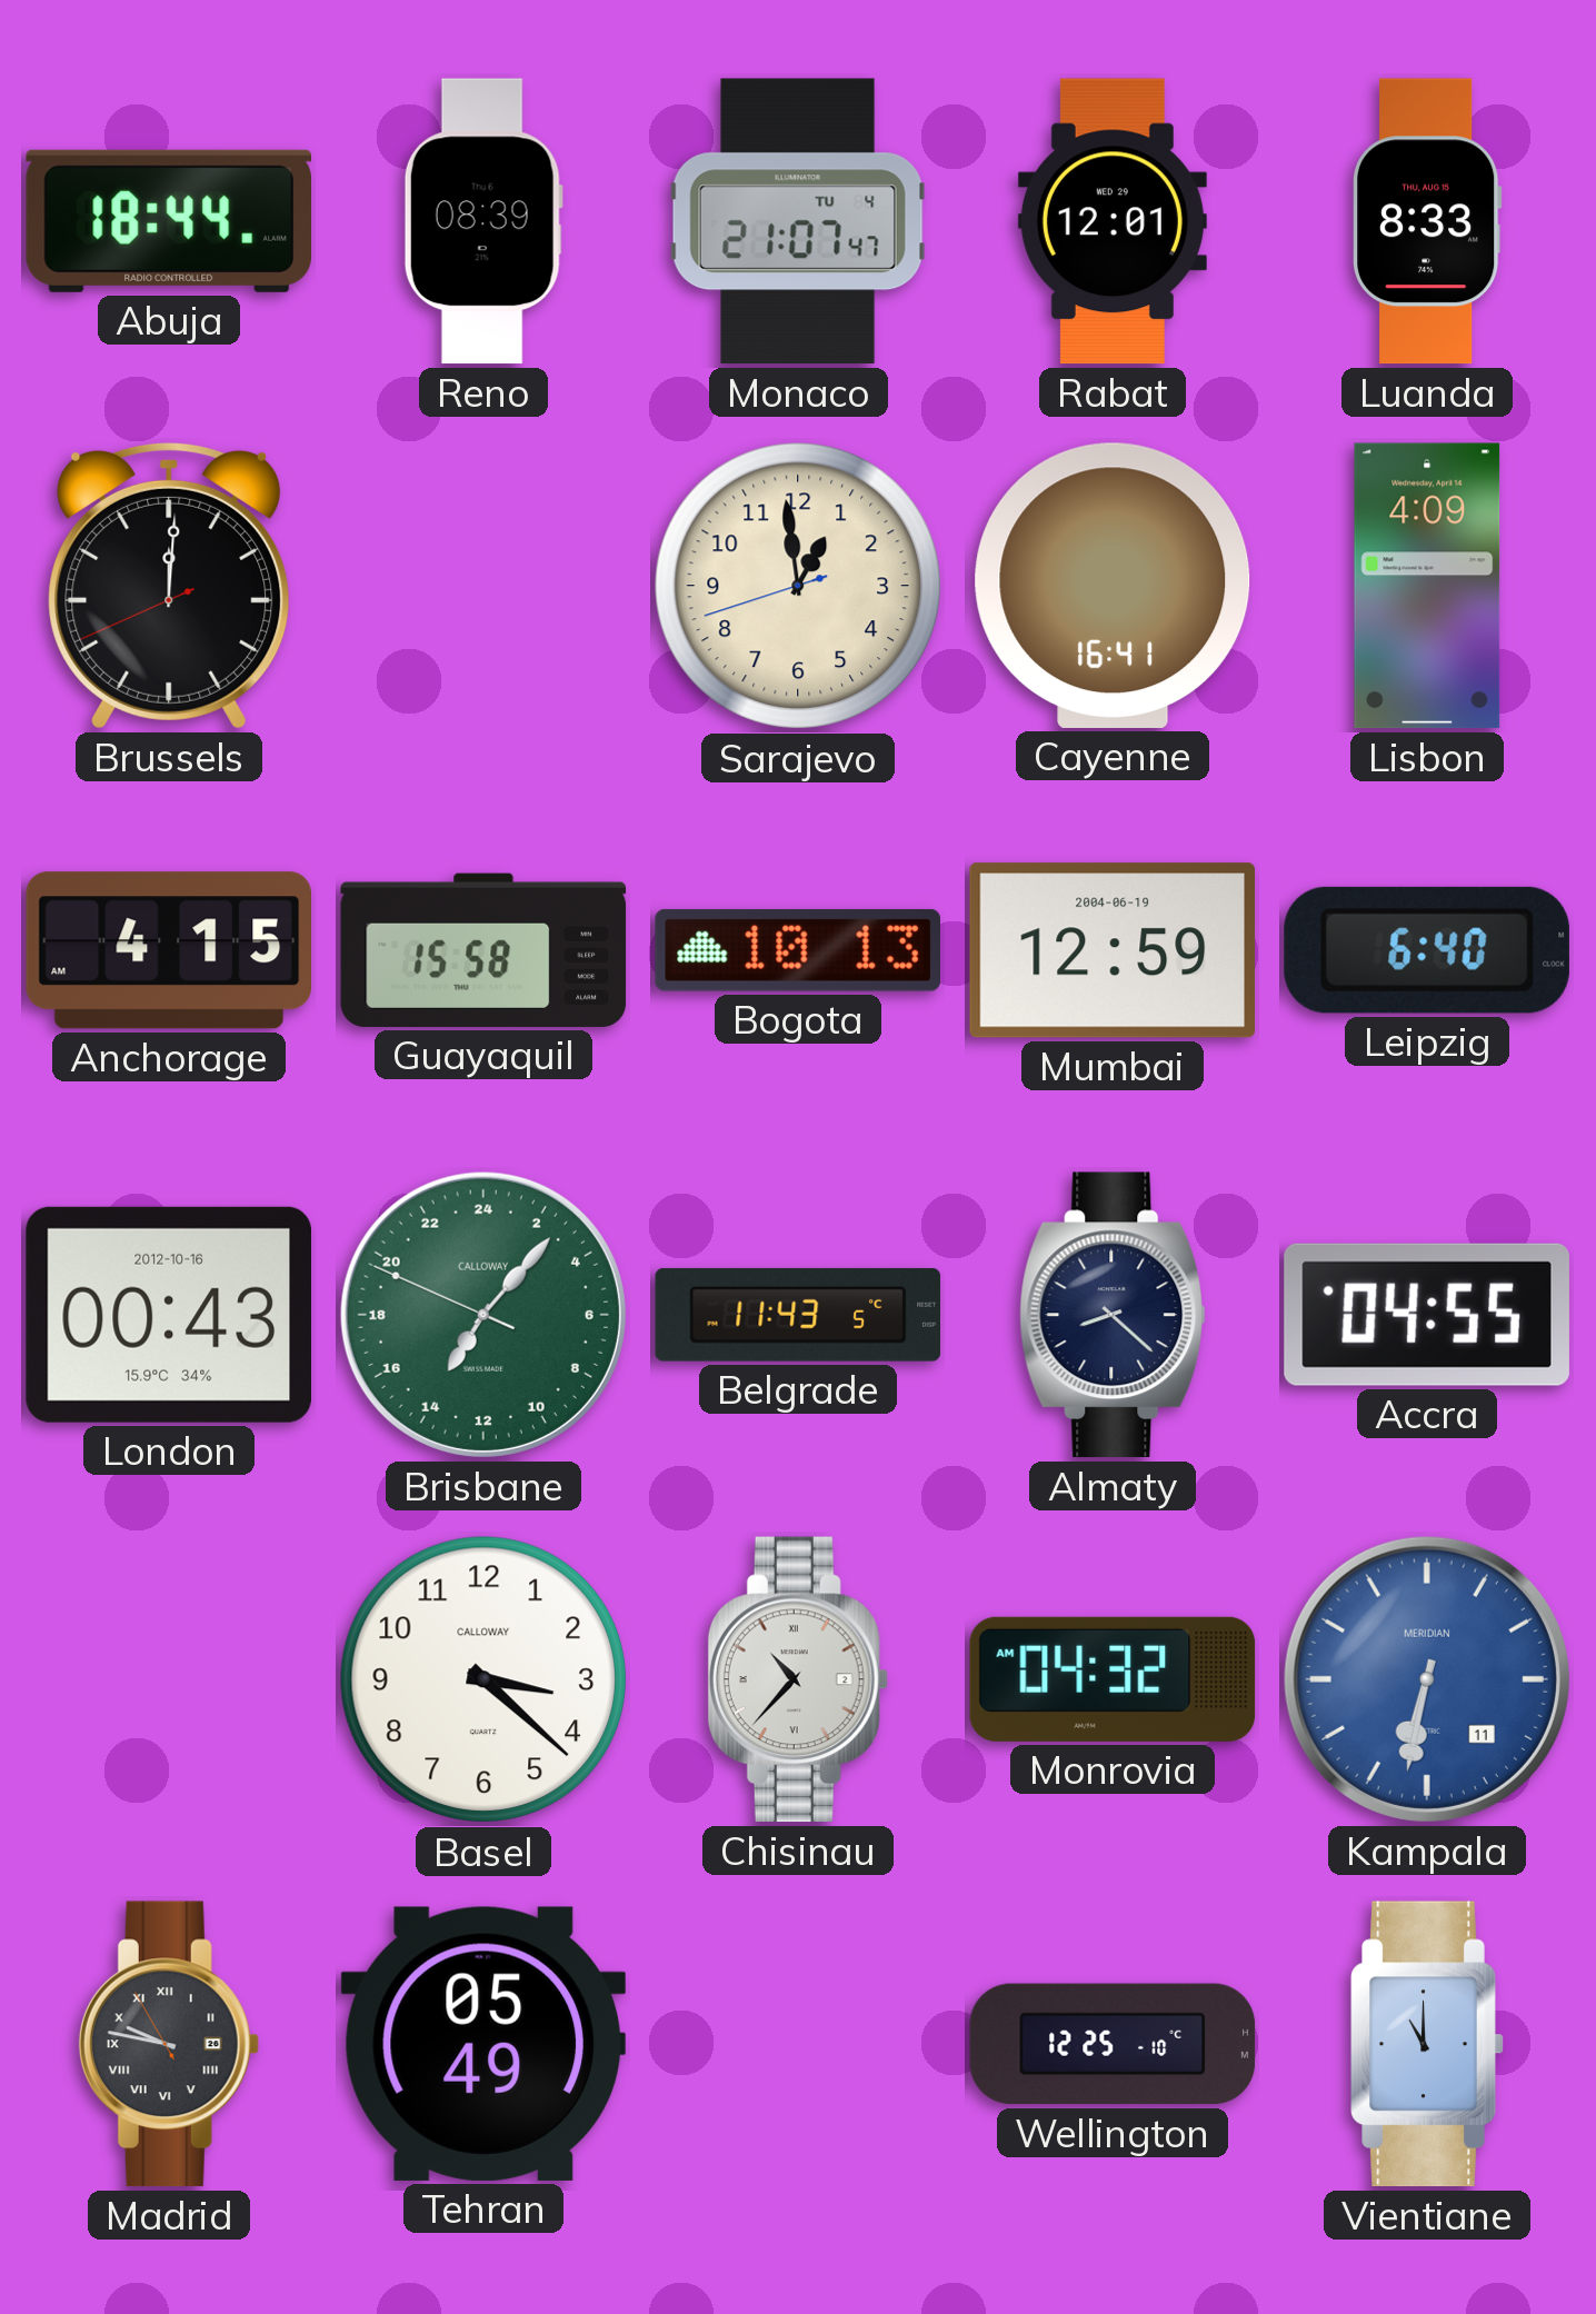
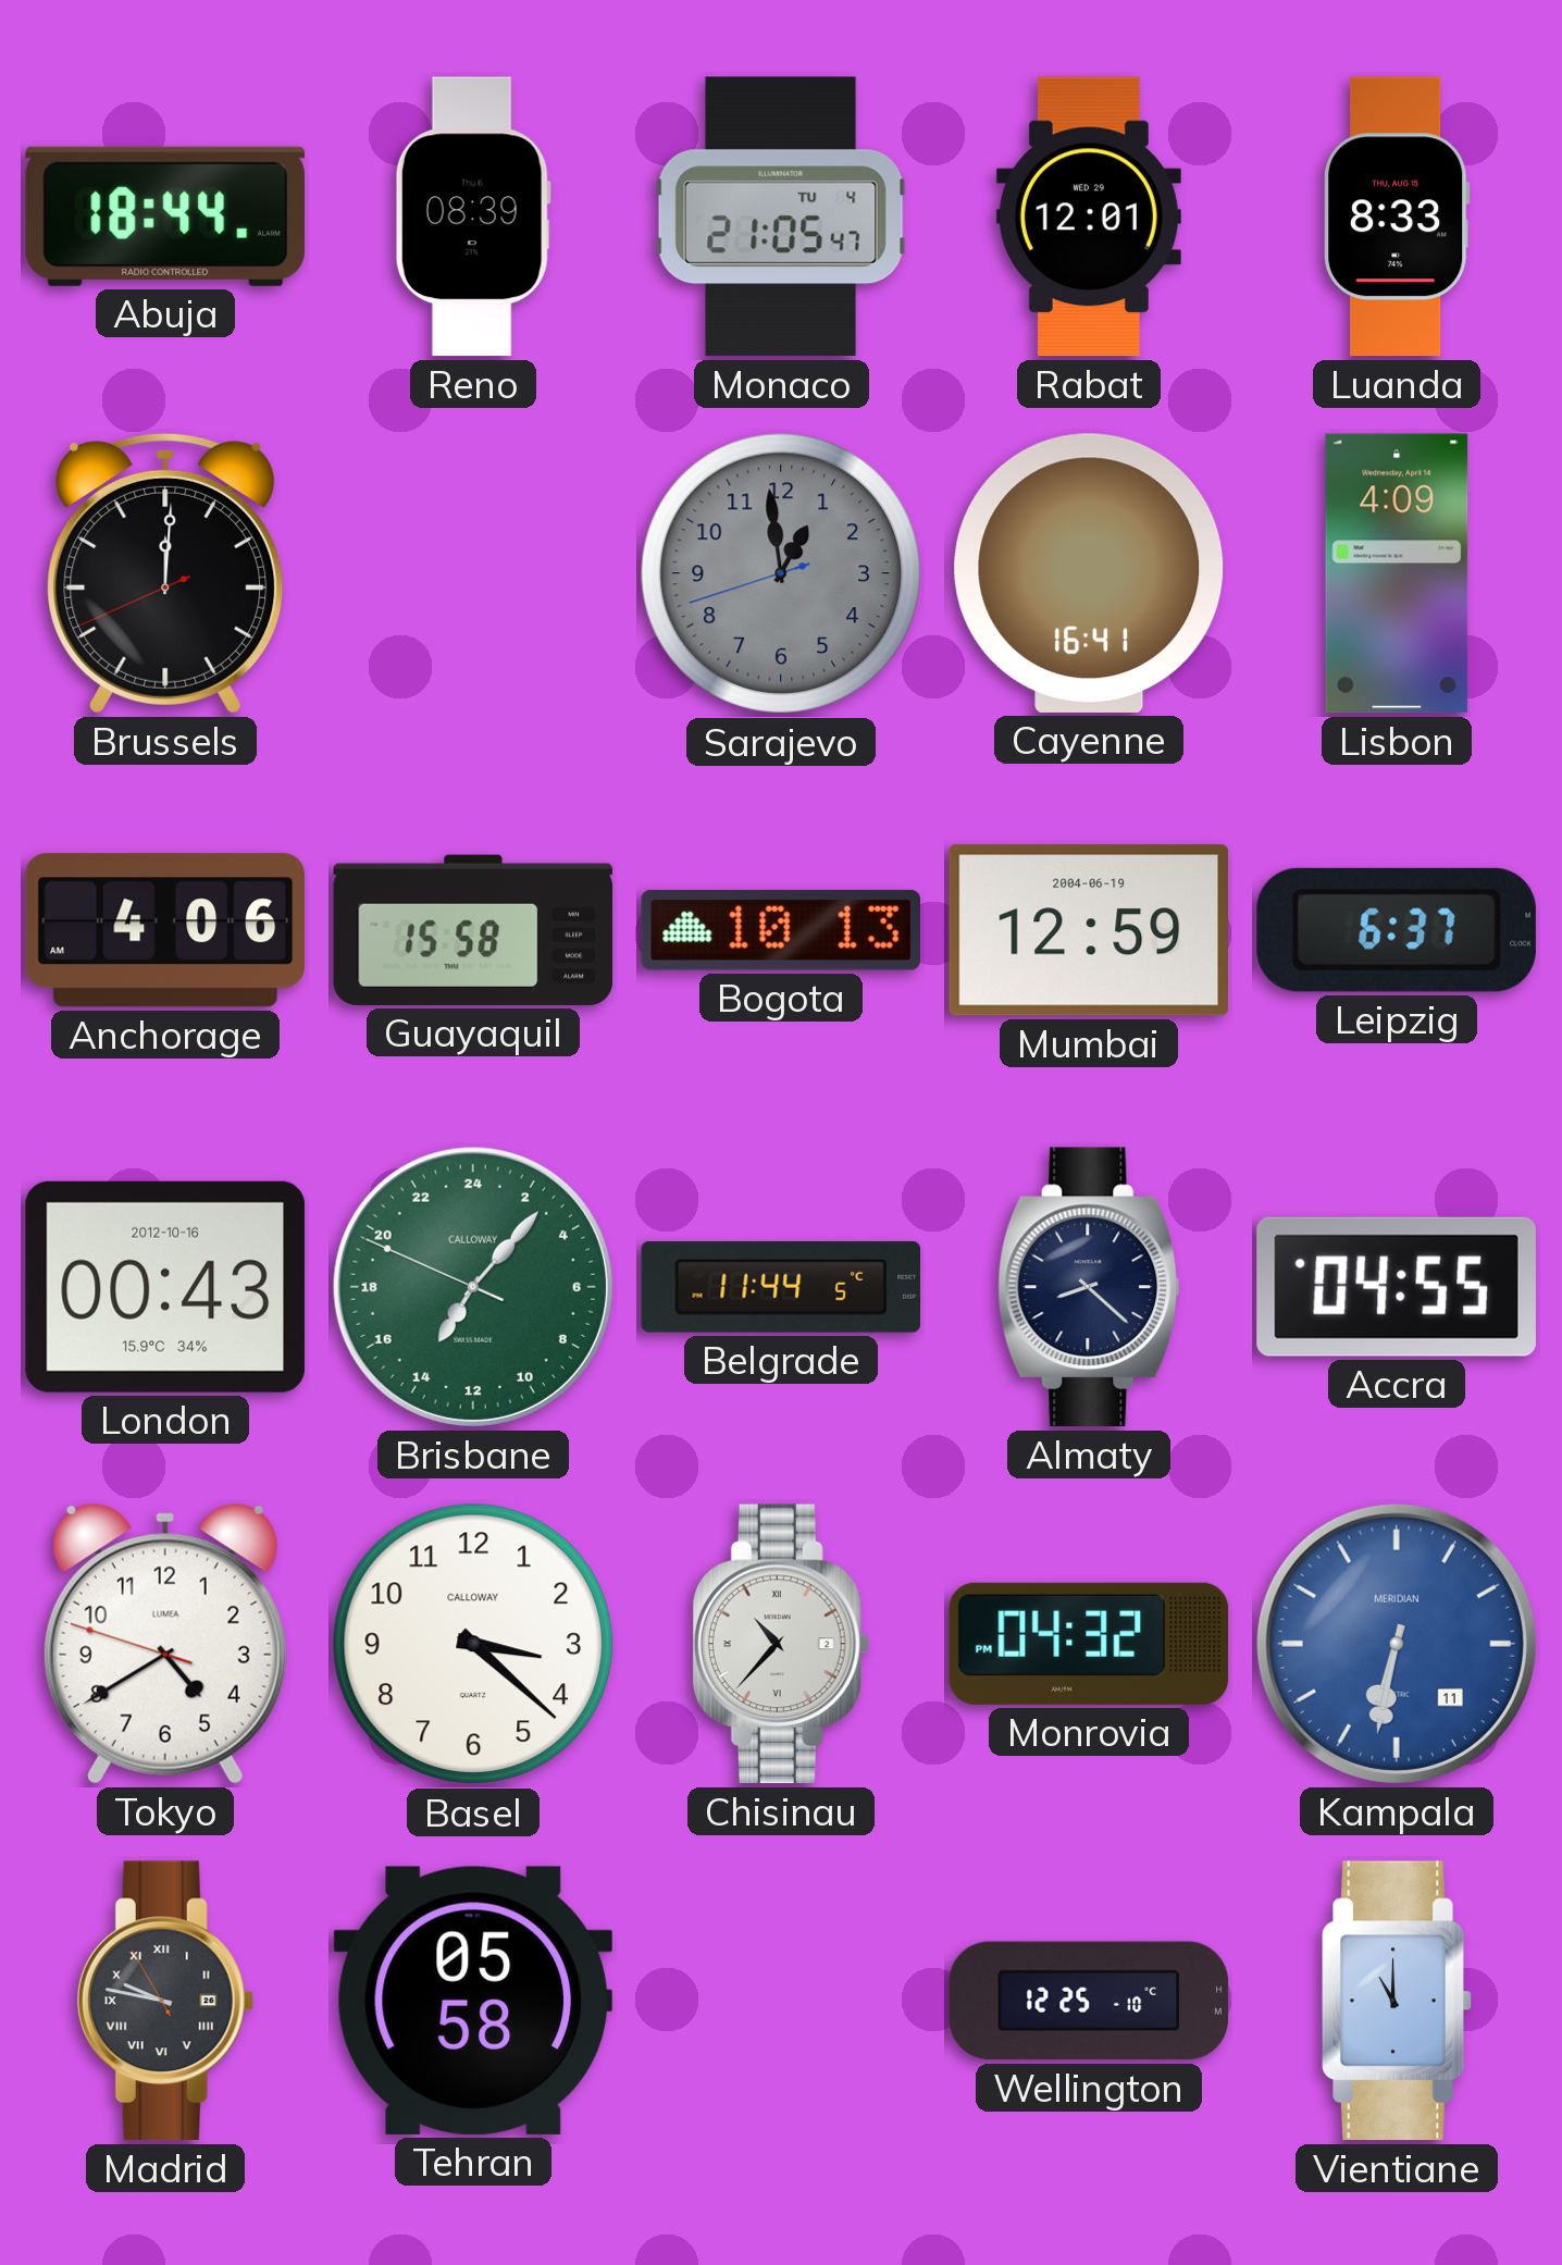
Monaco: 21:07 -> 21:05
Sarajevo dial: cream -> grey
Anchorage: 4:15 -> 4:06
Leipzig: 6:40 -> 6:37
Belgrade: 11:43 -> 11:44
Tokyo: none -> 4:39
Monrovia: 04:32 AM -> 04:32 PM
Tehran: 05:49 -> 05:58
